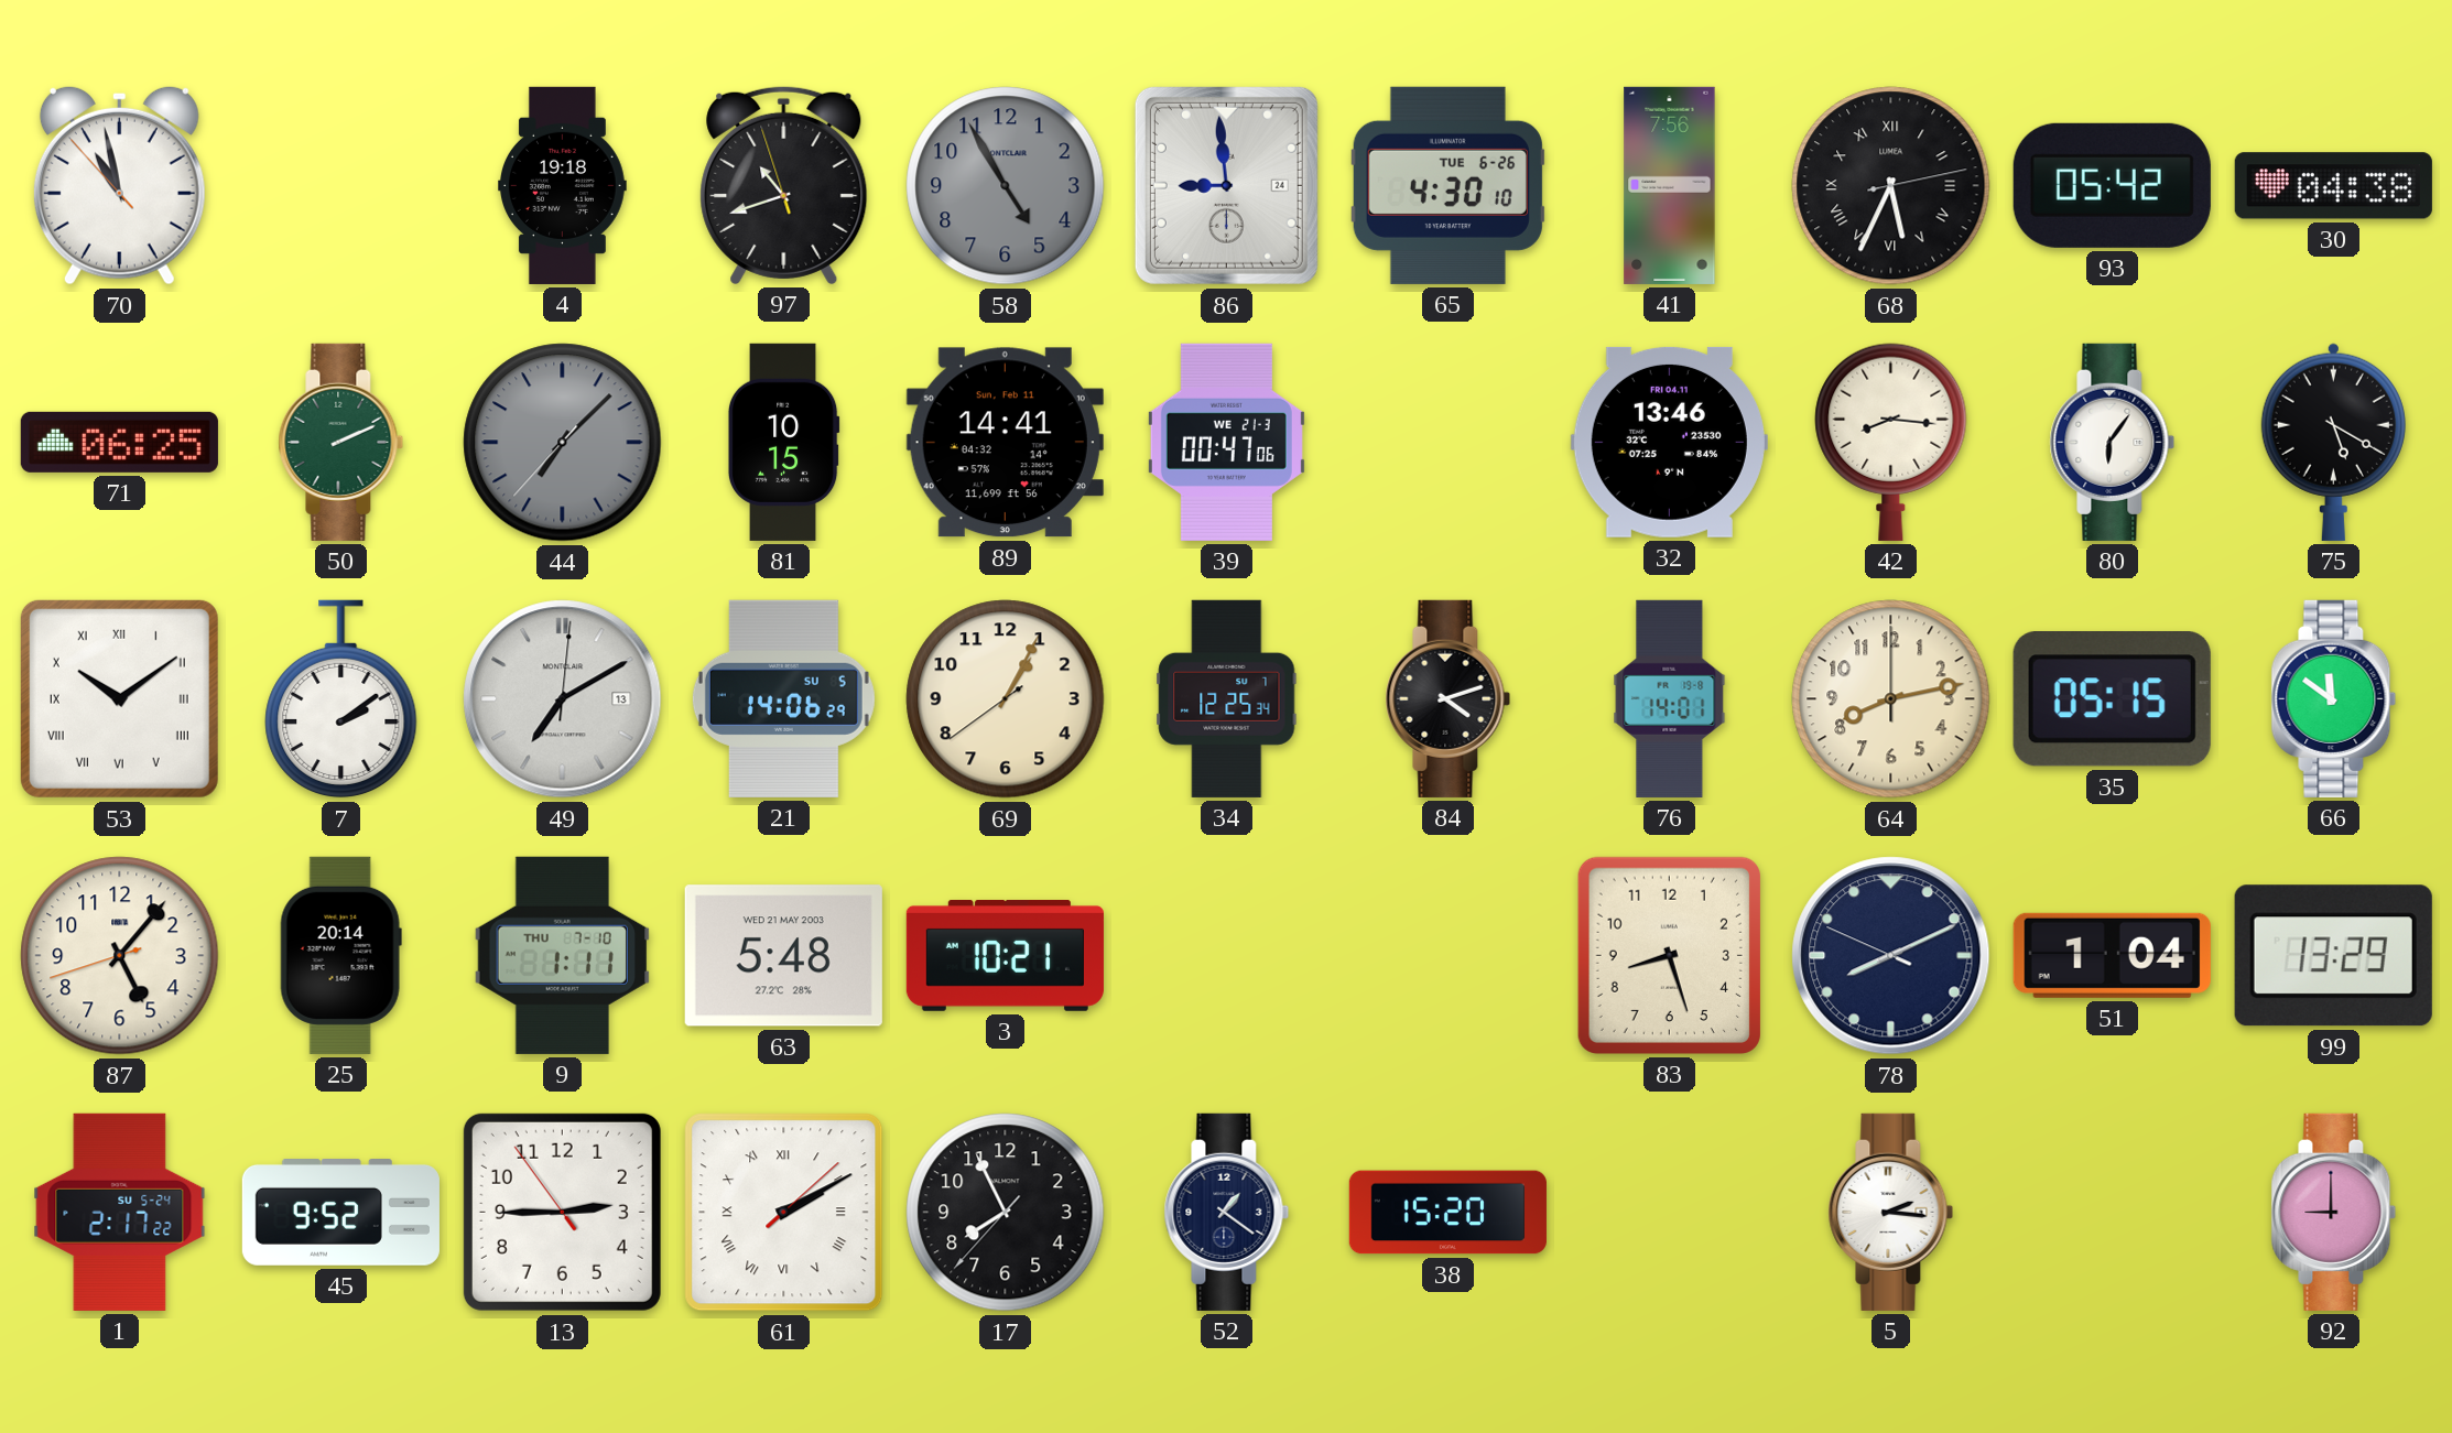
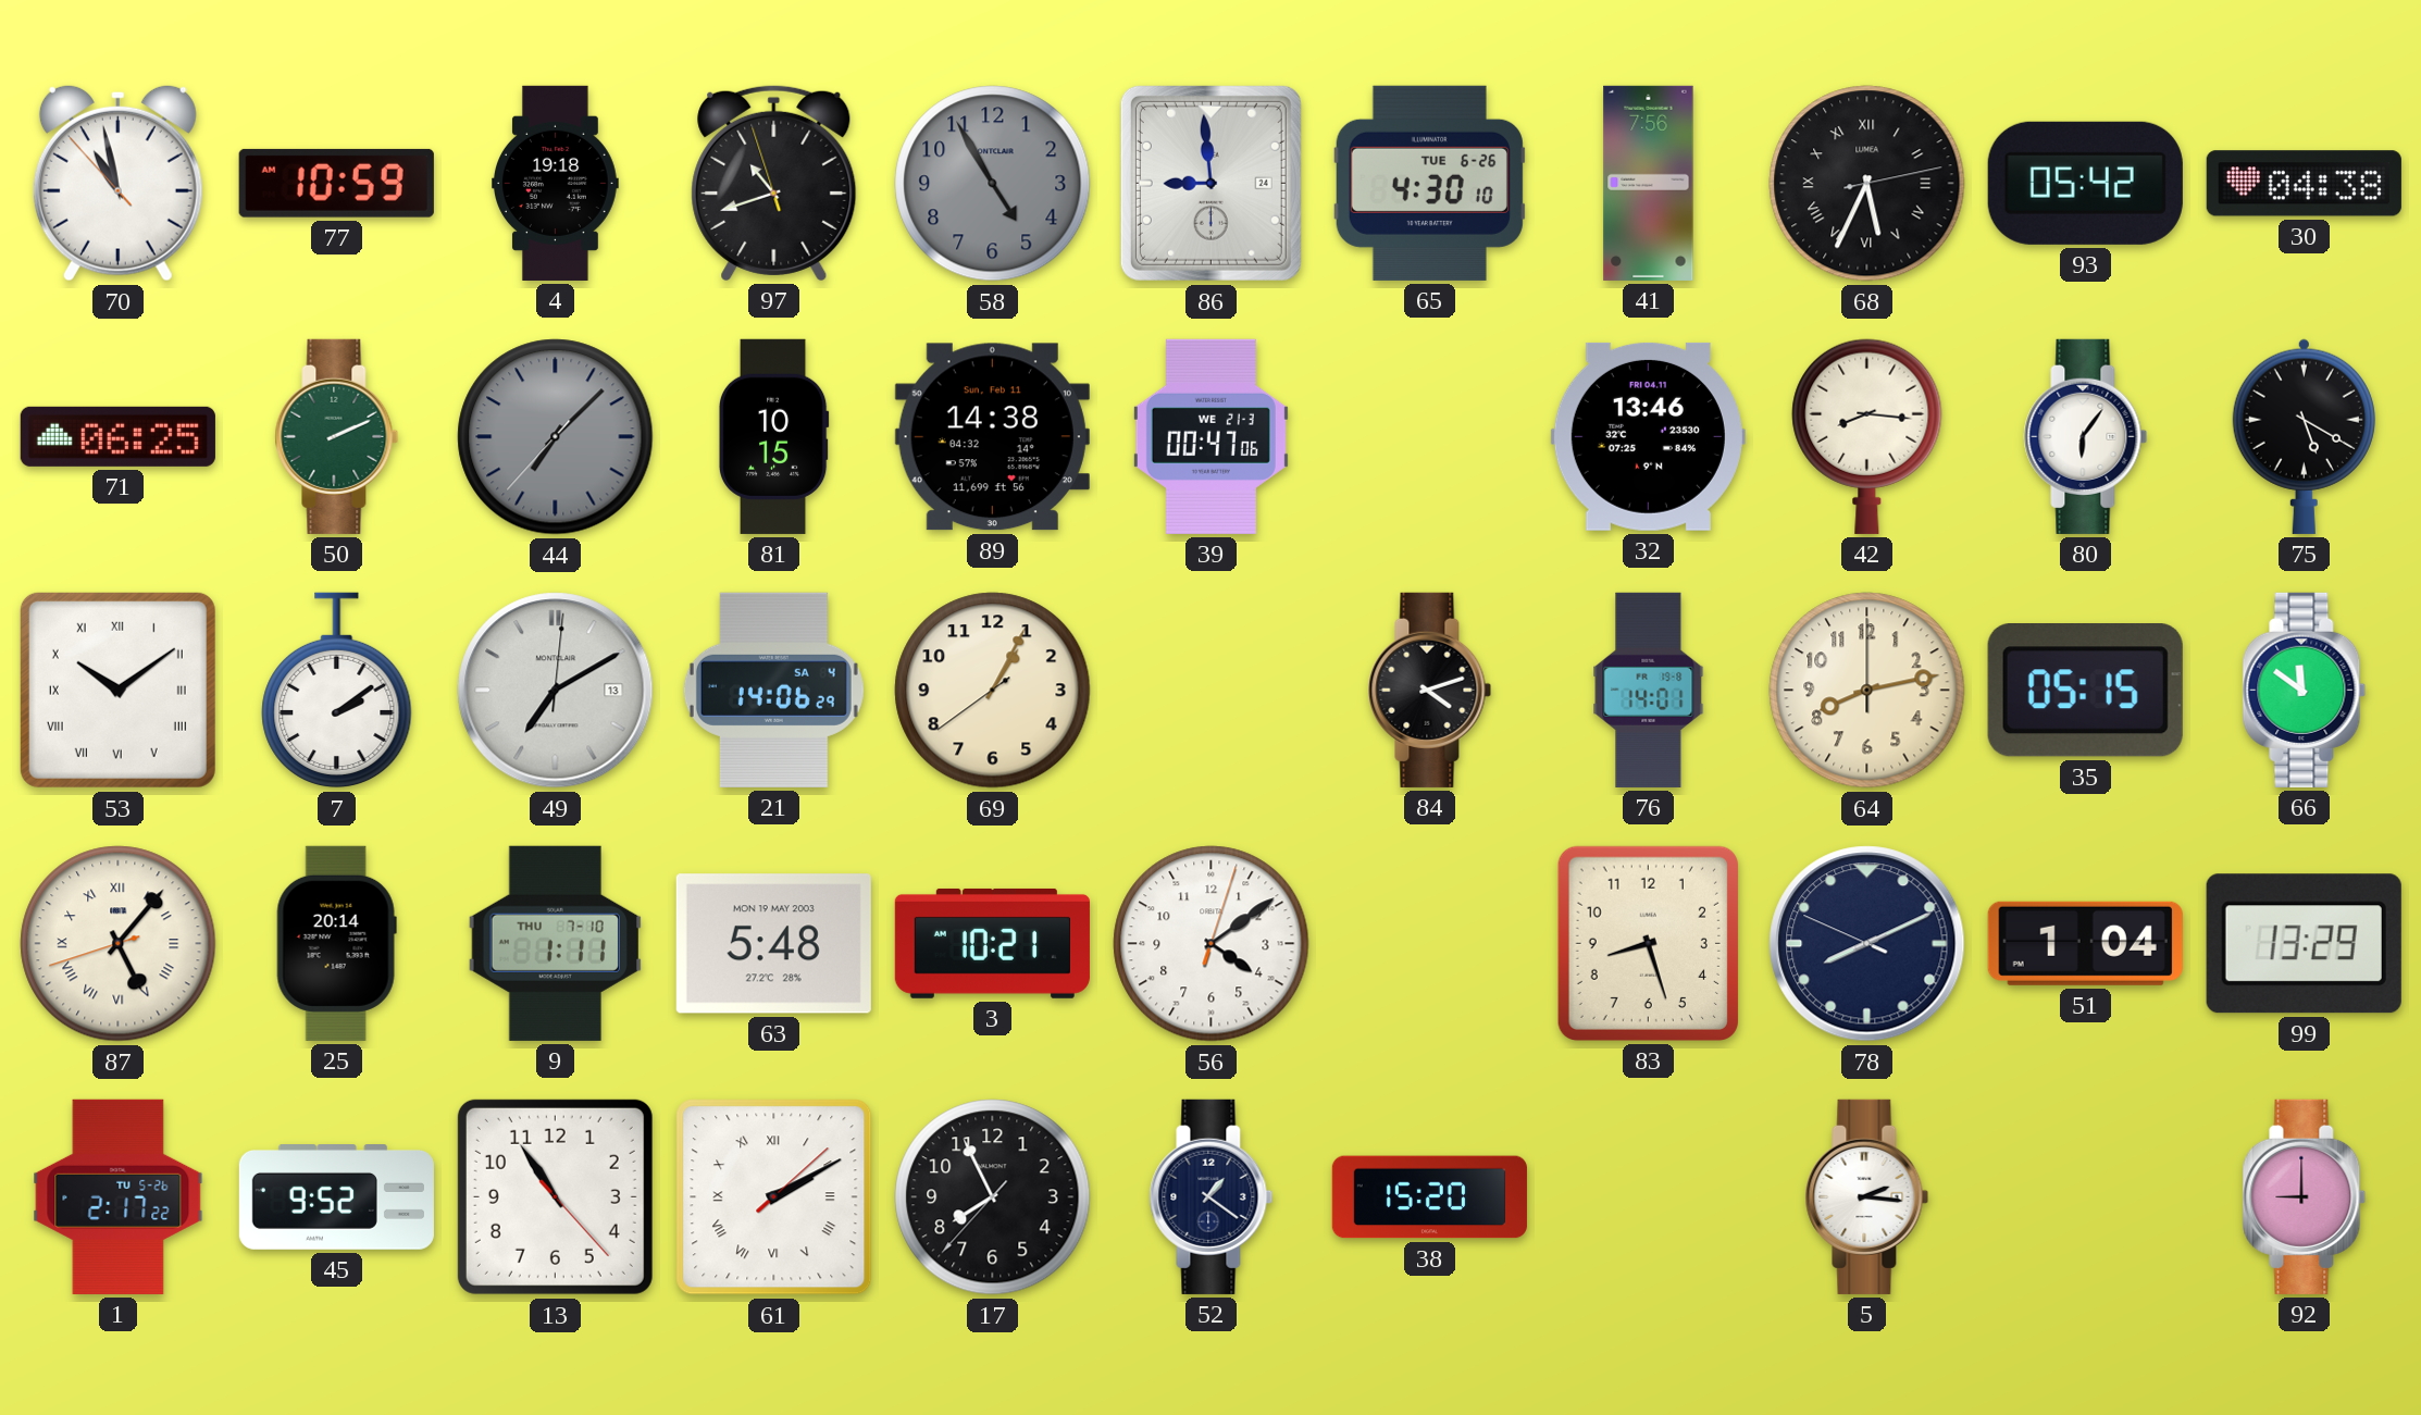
77: none -> 10:59
89: 14:41 -> 14:38
21 date: SU 5 -> SA 4
34: 12:25 -> none
87 numerals: Arabic -> Roman
63 date: WED 21 MAY 2003 -> MON 19 MAY 2003
56: none -> 4:09
1 date: SU 5-24 -> TU 5-26
13: 2:44 -> 10:54
